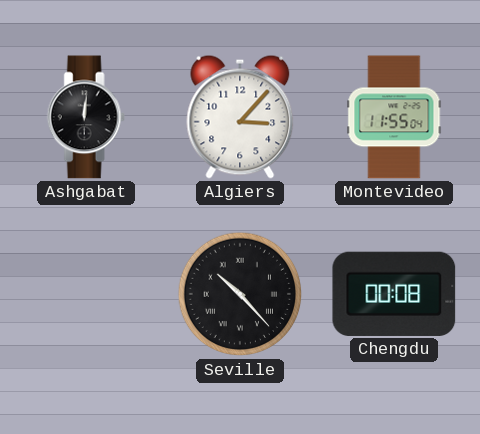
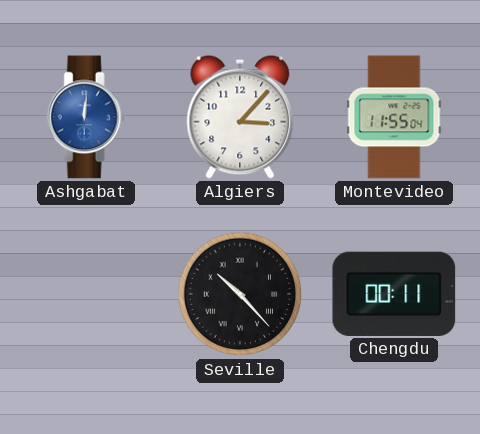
Ashgabat dial: black -> blue
Chengdu: 00:08 -> 00:11
